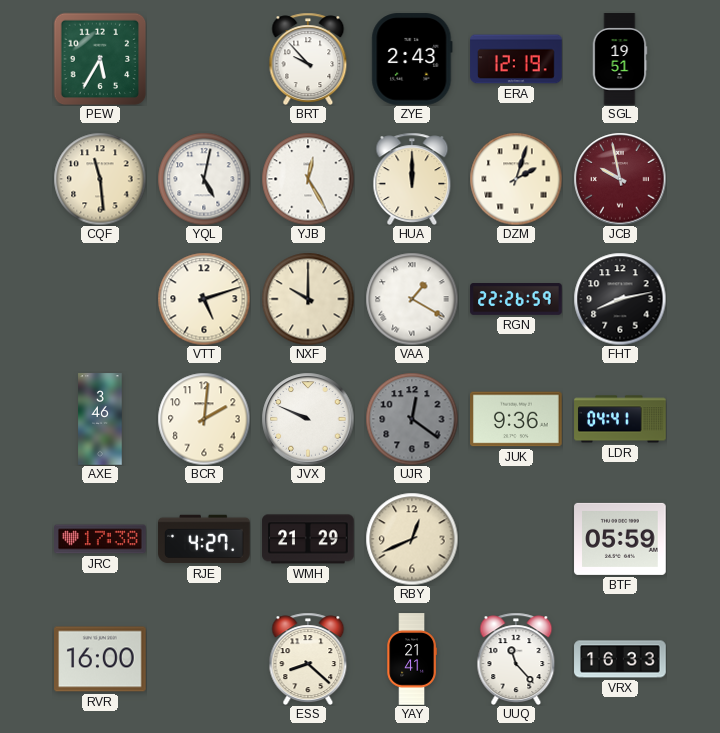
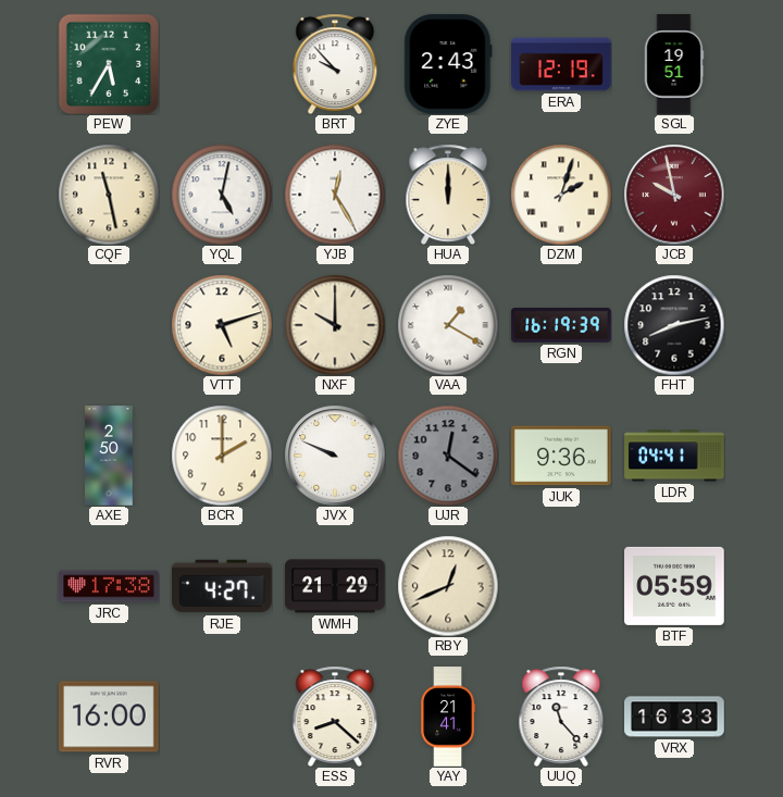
CQF: 11:29 -> 11:28
RGN: 22:26 -> 16:19
AXE: 3:46 -> 2:50
BCR: 2:01 -> 2:00
